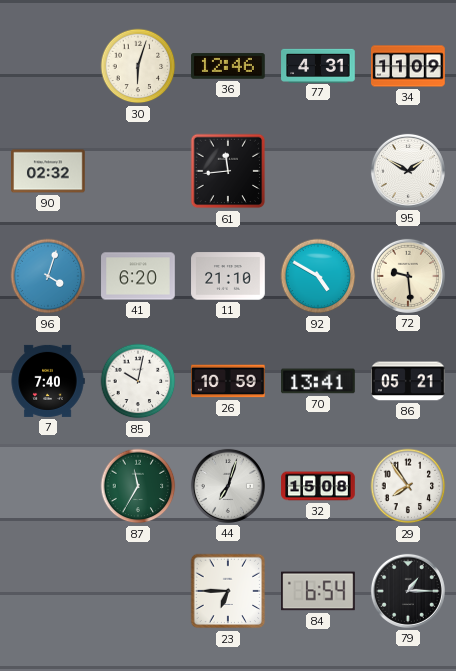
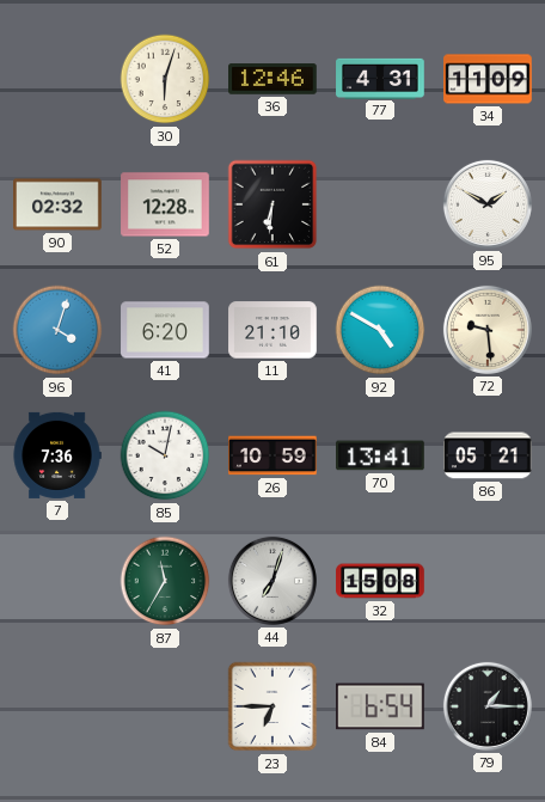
52: none -> 12:28
61: 11:44 -> 6:31
7: 7:40 -> 7:36
29: 7:54 -> none
